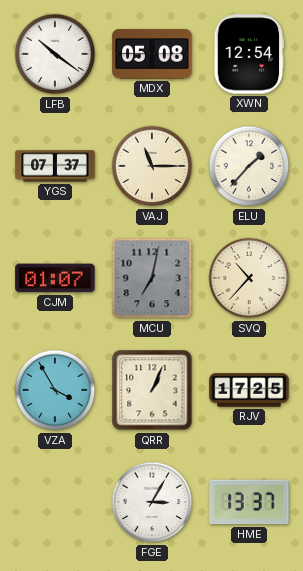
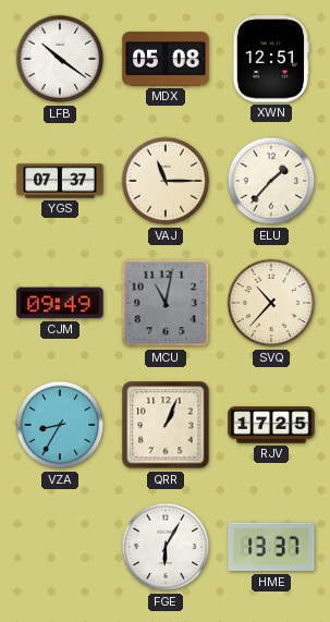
XWN: 12:54 -> 12:51
CJM: 01:07 -> 09:49
MCU: 7:02 -> 11:02
VZA: 3:55 -> 8:35
FGE: 3:05 -> 6:05
